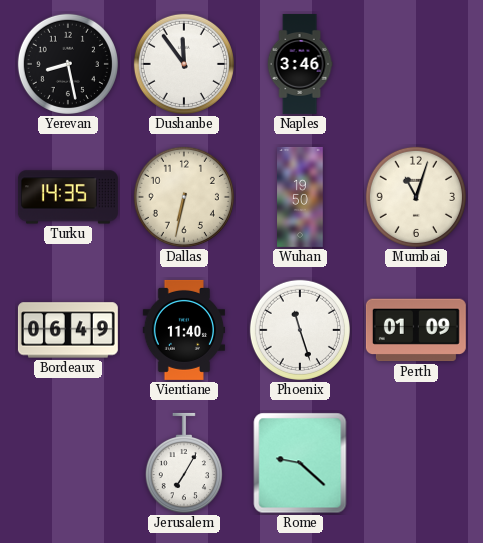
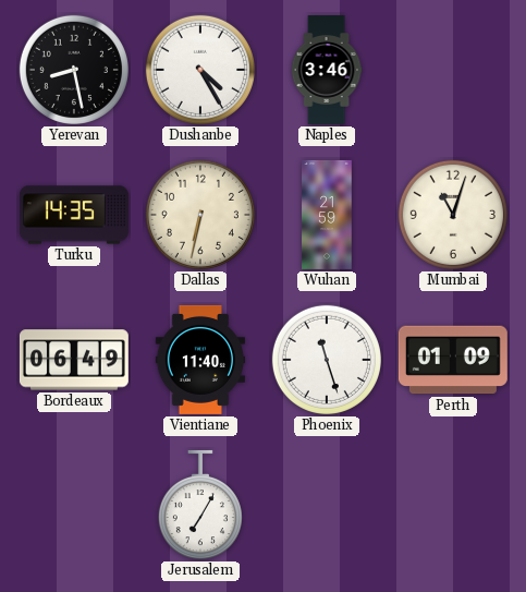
Dushanbe: 11:54 -> 4:25
Wuhan: 19:50 -> 21:59
Rome: 9:22 -> none
